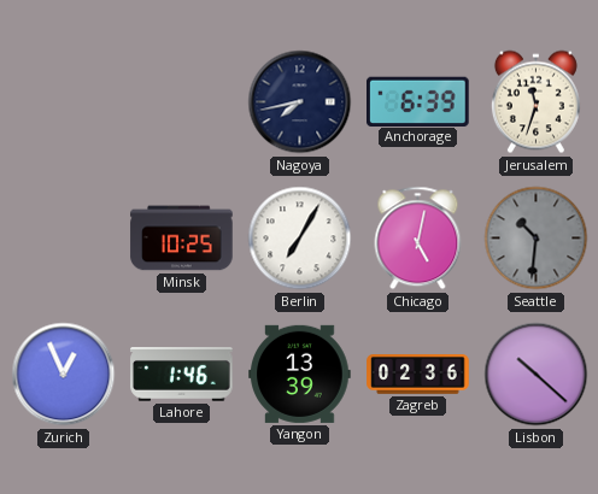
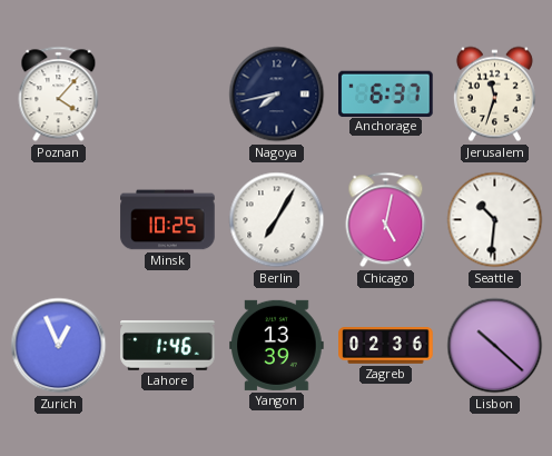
Poznan: none -> 4:07
Anchorage: 6:39 -> 6:37
Seattle dial: grey -> white
